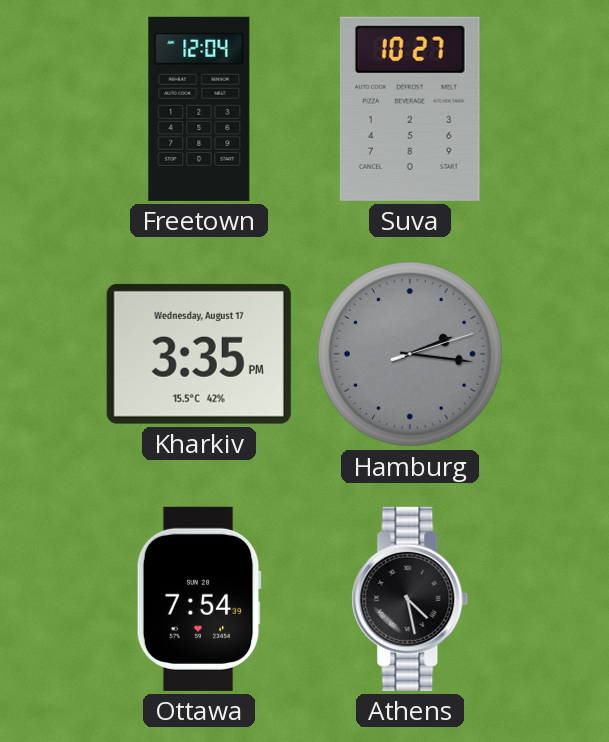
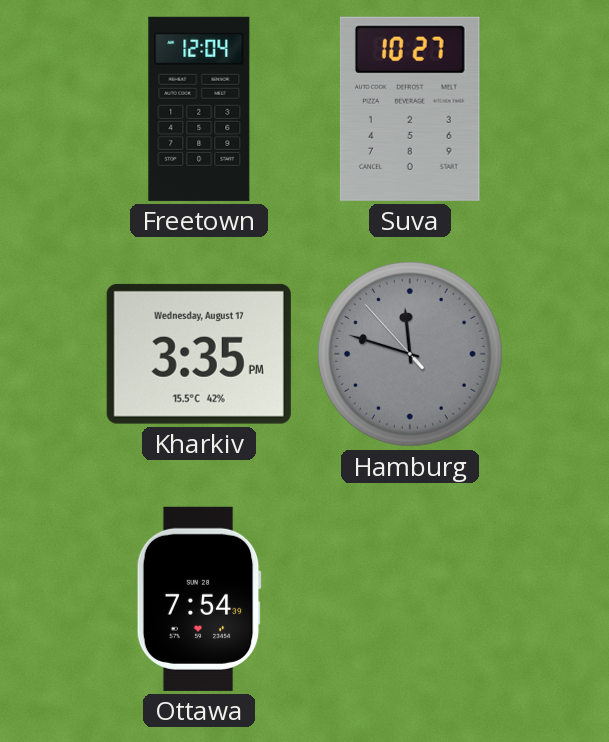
Hamburg: 2:16 -> 11:47
Athens: 4:28 -> none
